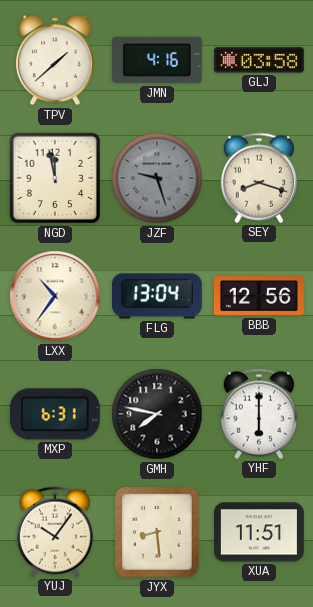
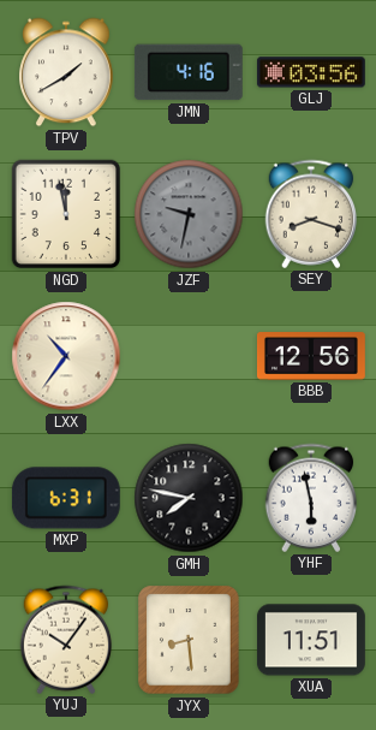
TPV: 1:38 -> 1:40
GLJ: 03:58 -> 03:56
JZF: 9:27 -> 9:32
FLG: 13:04 -> none
YHF: 6:00 -> 5:58
